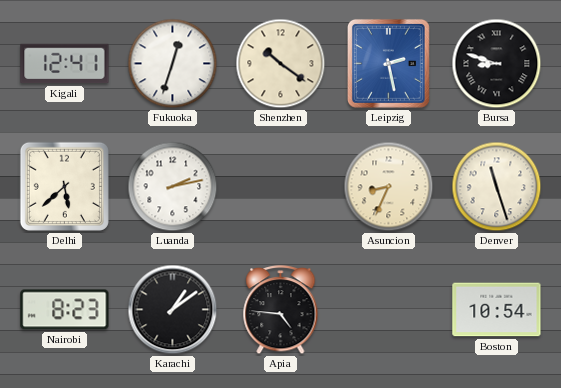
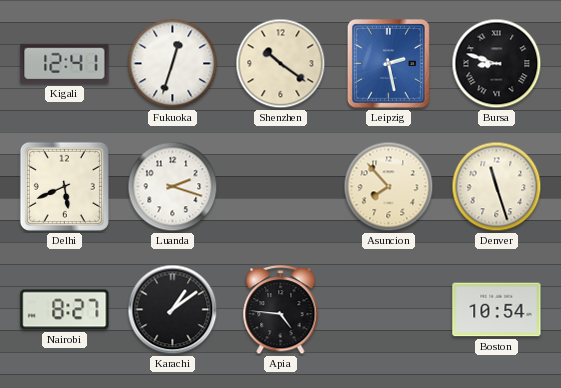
Delhi: 5:38 -> 5:41
Luanda: 2:13 -> 2:18
Asuncion: 8:34 -> 7:53
Nairobi: 8:23 -> 8:27
